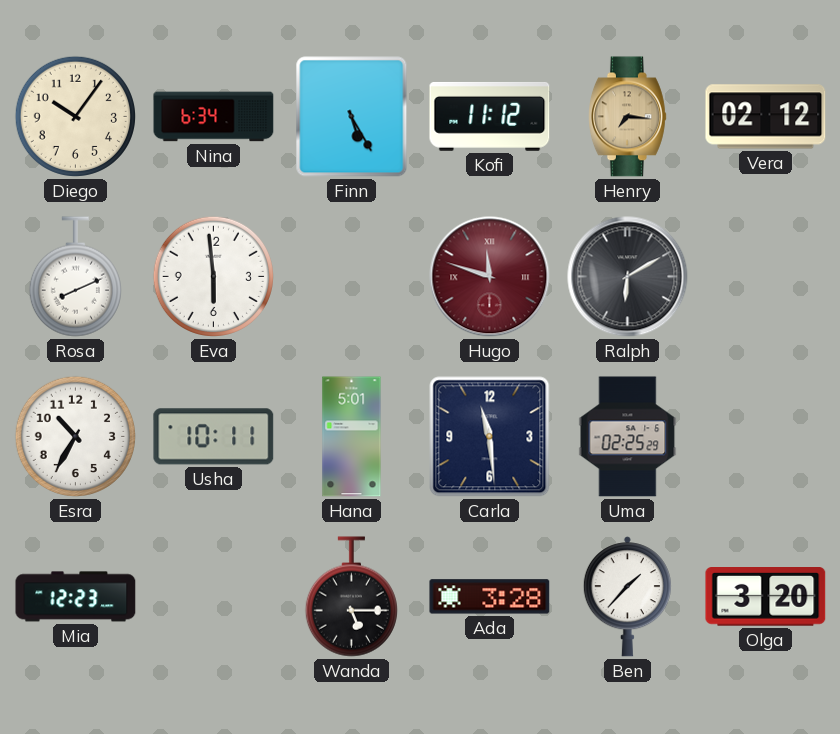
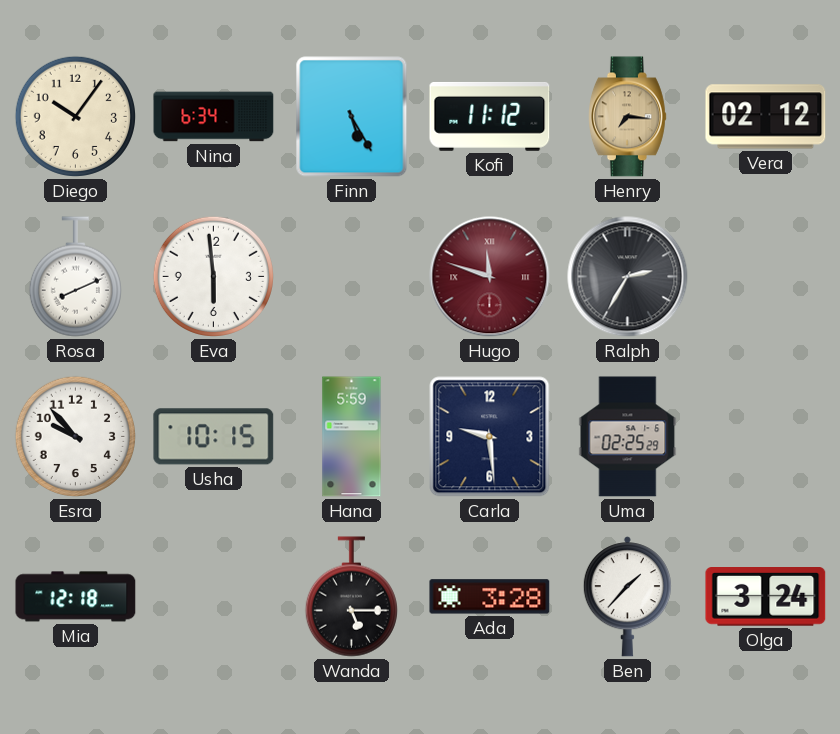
Ralph: 6:10 -> 2:35
Esra: 10:35 -> 9:53
Usha: 10:11 -> 10:15
Hana: 5:01 -> 5:59
Carla: 11:29 -> 9:29
Mia: 12:23 -> 12:18
Olga: 3:20 -> 3:24
